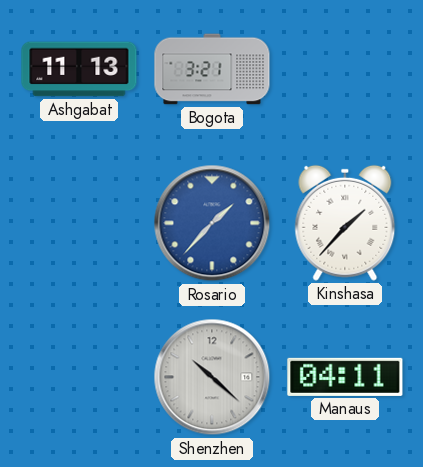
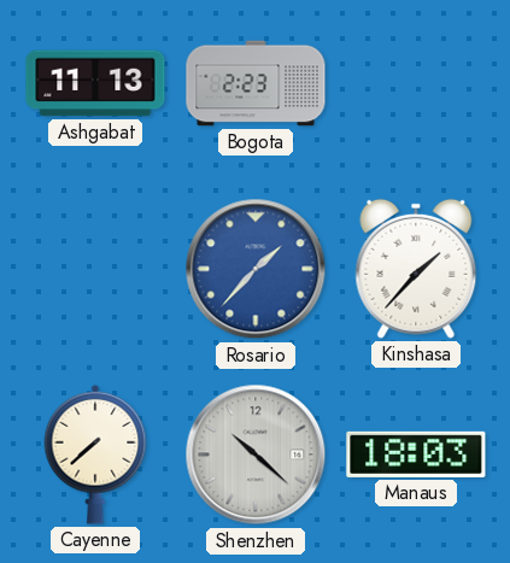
Bogota: 3:21 -> 2:23
Cayenne: none -> 7:38
Manaus: 04:11 -> 18:03
